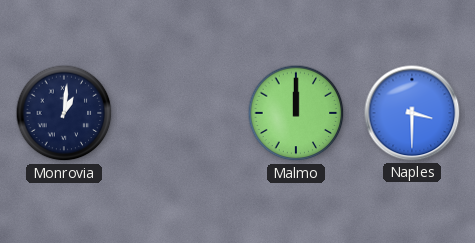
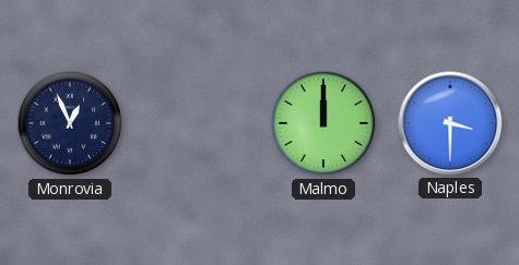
Monrovia: 1:01 -> 12:56
